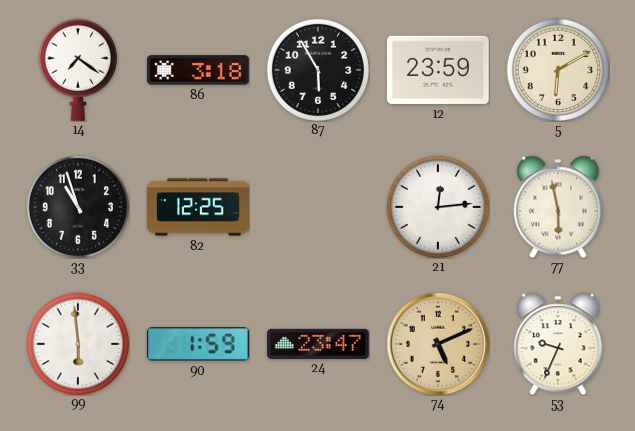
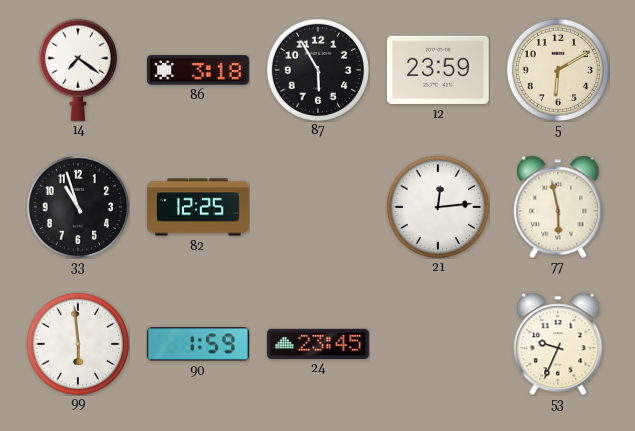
24: 23:47 -> 23:45
74: 5:11 -> none
